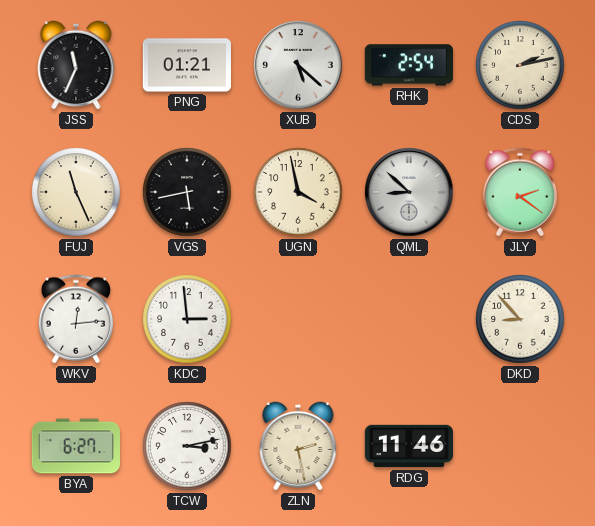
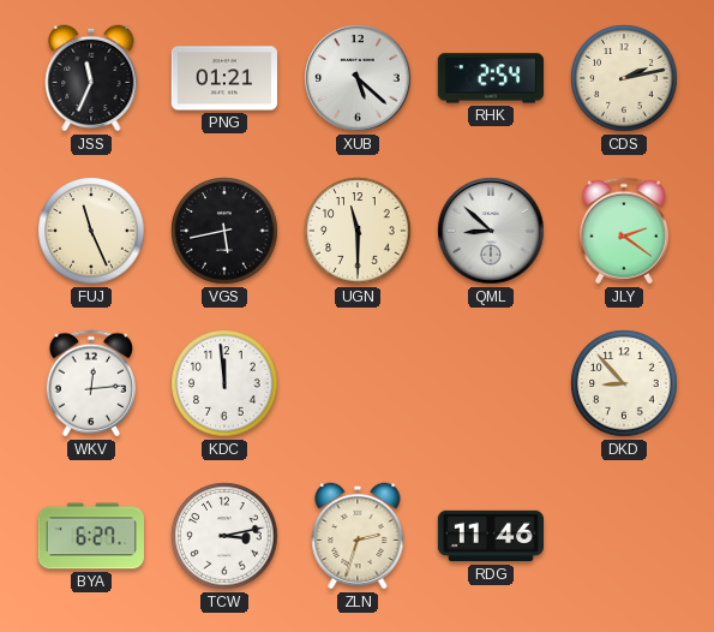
UGN: 3:58 -> 11:30
KDC: 2:59 -> 11:59
ZLN: 2:28 -> 2:33
